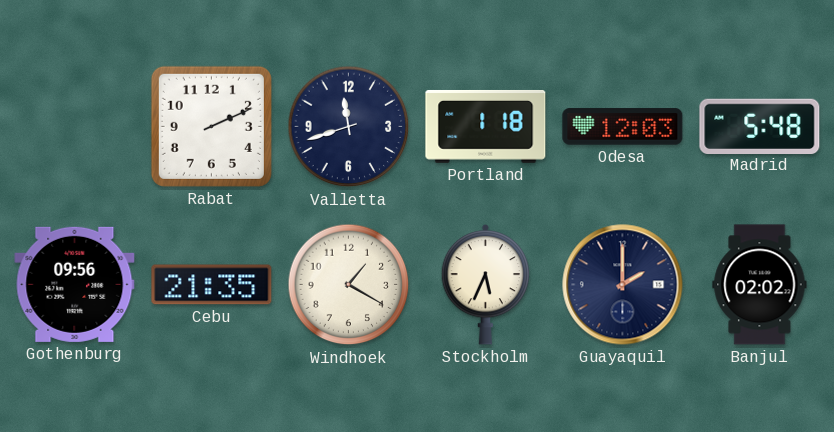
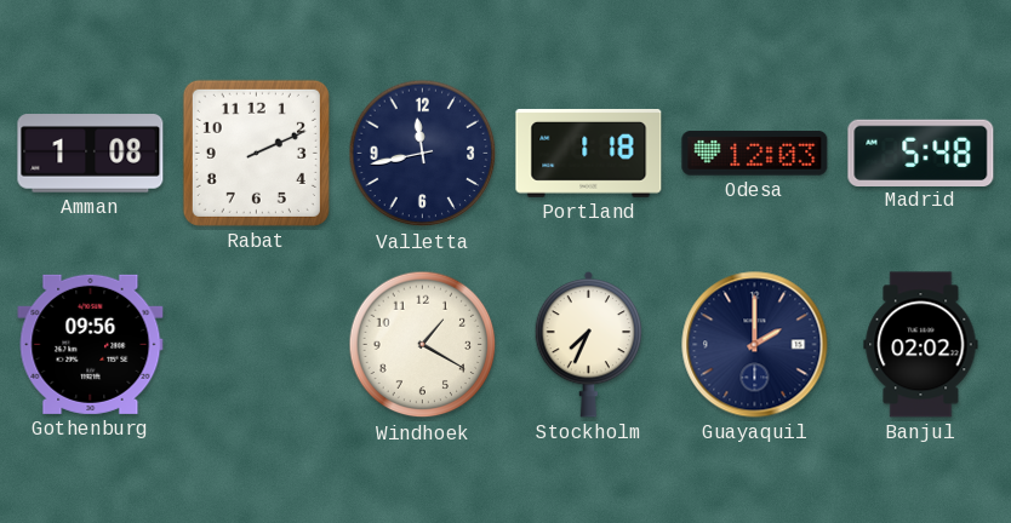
Amman: none -> 1:08
Valletta: 11:42 -> 11:43
Cebu: 21:35 -> none
Stockholm: 5:34 -> 7:34
